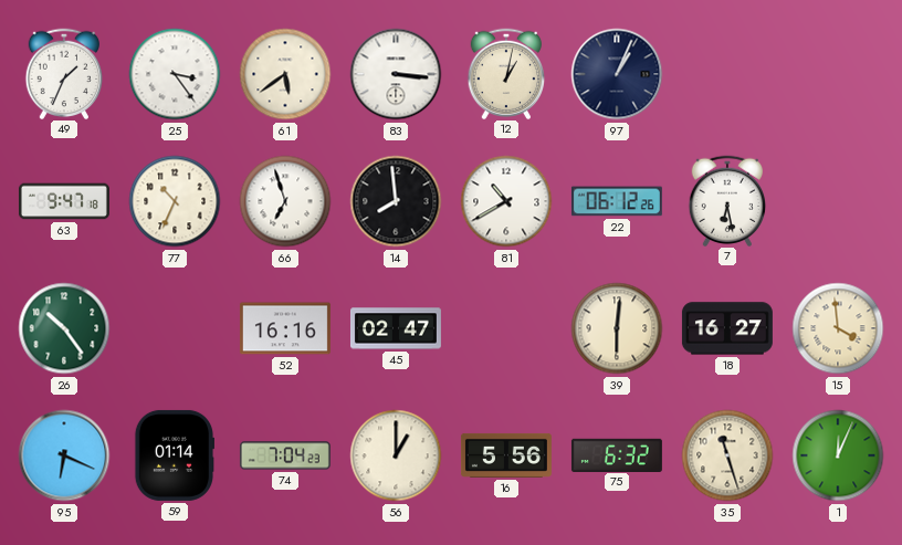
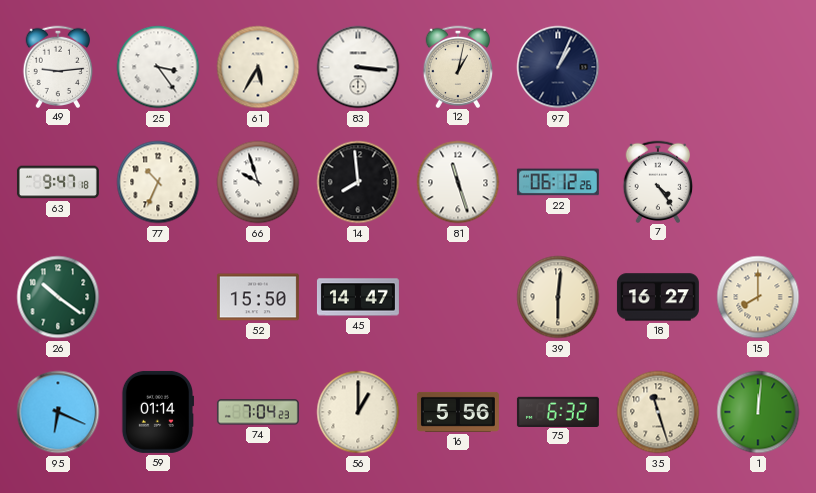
49: 1:34 -> 9:14
61: 5:39 -> 5:35
66: 6:57 -> 9:57
81: 10:40 -> 11:27
7: 6:28 -> 4:24
26: 10:24 -> 10:21
52: 16:16 -> 15:50
45: 02:47 -> 14:47
15: 3:59 -> 8:00
1: 12:04 -> 12:01
